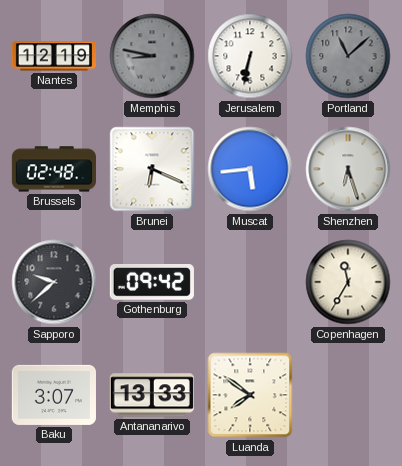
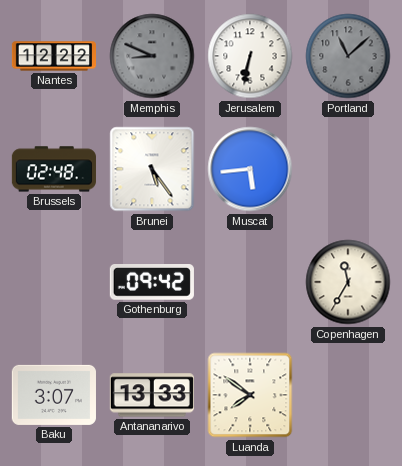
Nantes: 12:19 -> 12:22
Memphis: 8:47 -> 8:49
Brunei: 6:19 -> 5:24
Shenzhen: 6:27 -> none
Sapporo: 9:38 -> none
